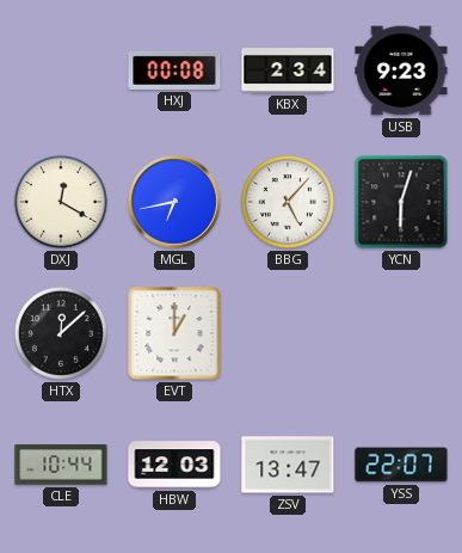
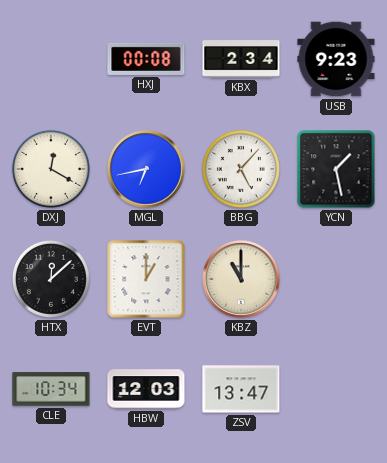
YCN: 6:03 -> 1:28
KBZ: none -> 11:00
CLE: 10:44 -> 10:34
YSS: 22:07 -> none
